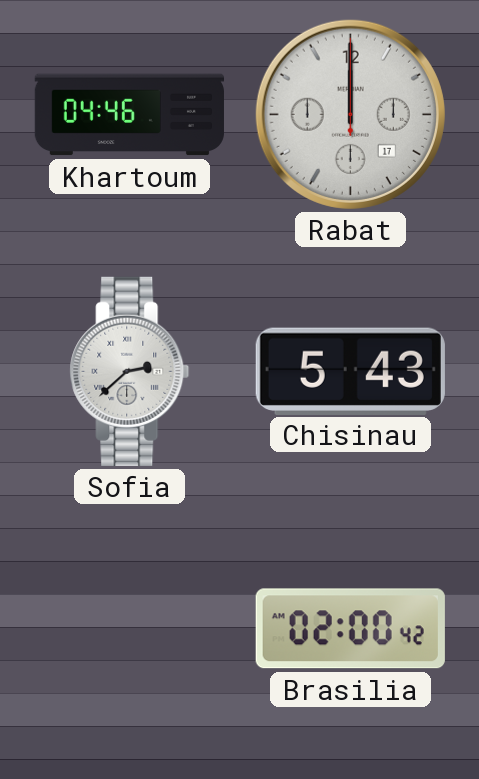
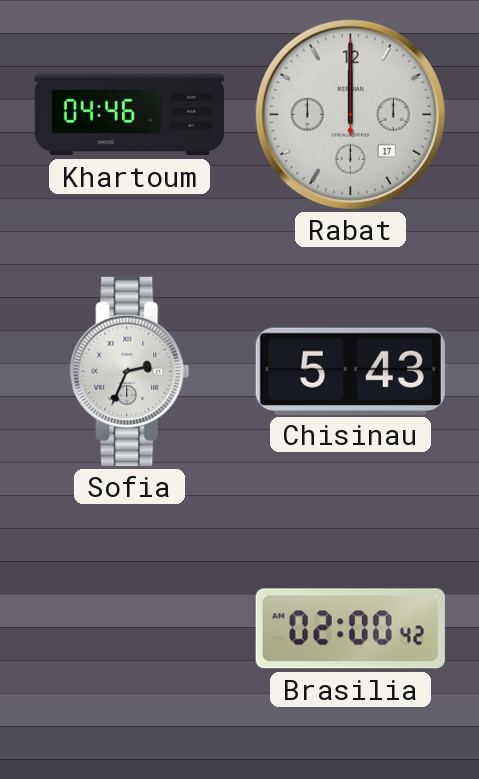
Sofia: 2:38 -> 2:34
